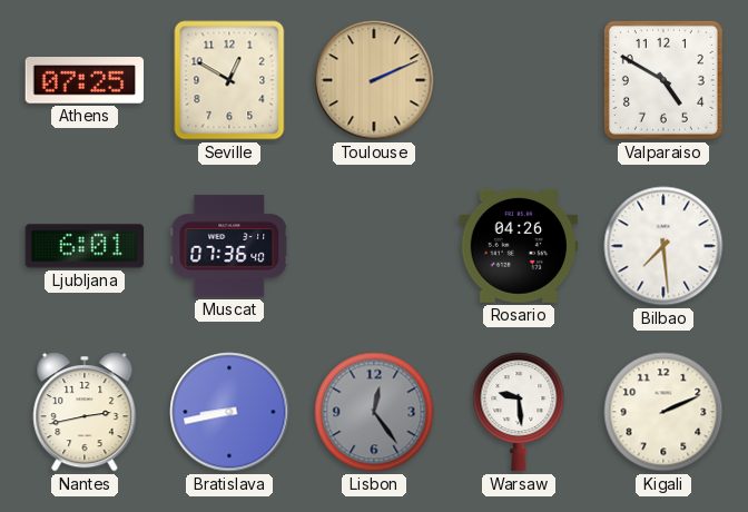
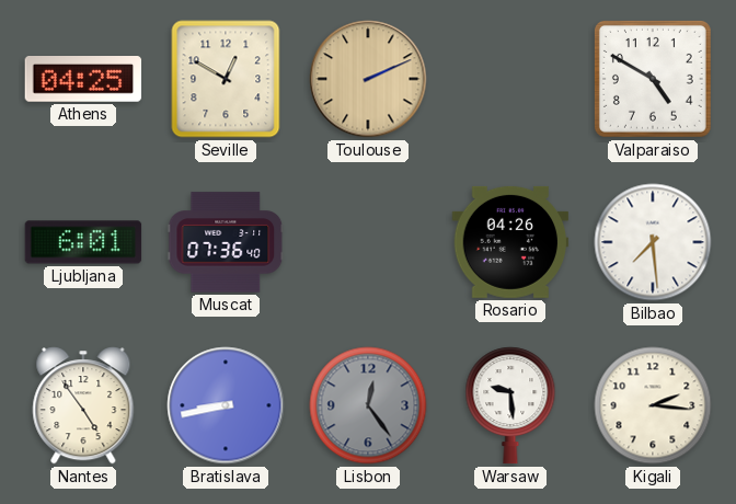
Athens: 07:25 -> 04:25
Nantes: 2:43 -> 4:54
Kigali: 2:11 -> 2:16
